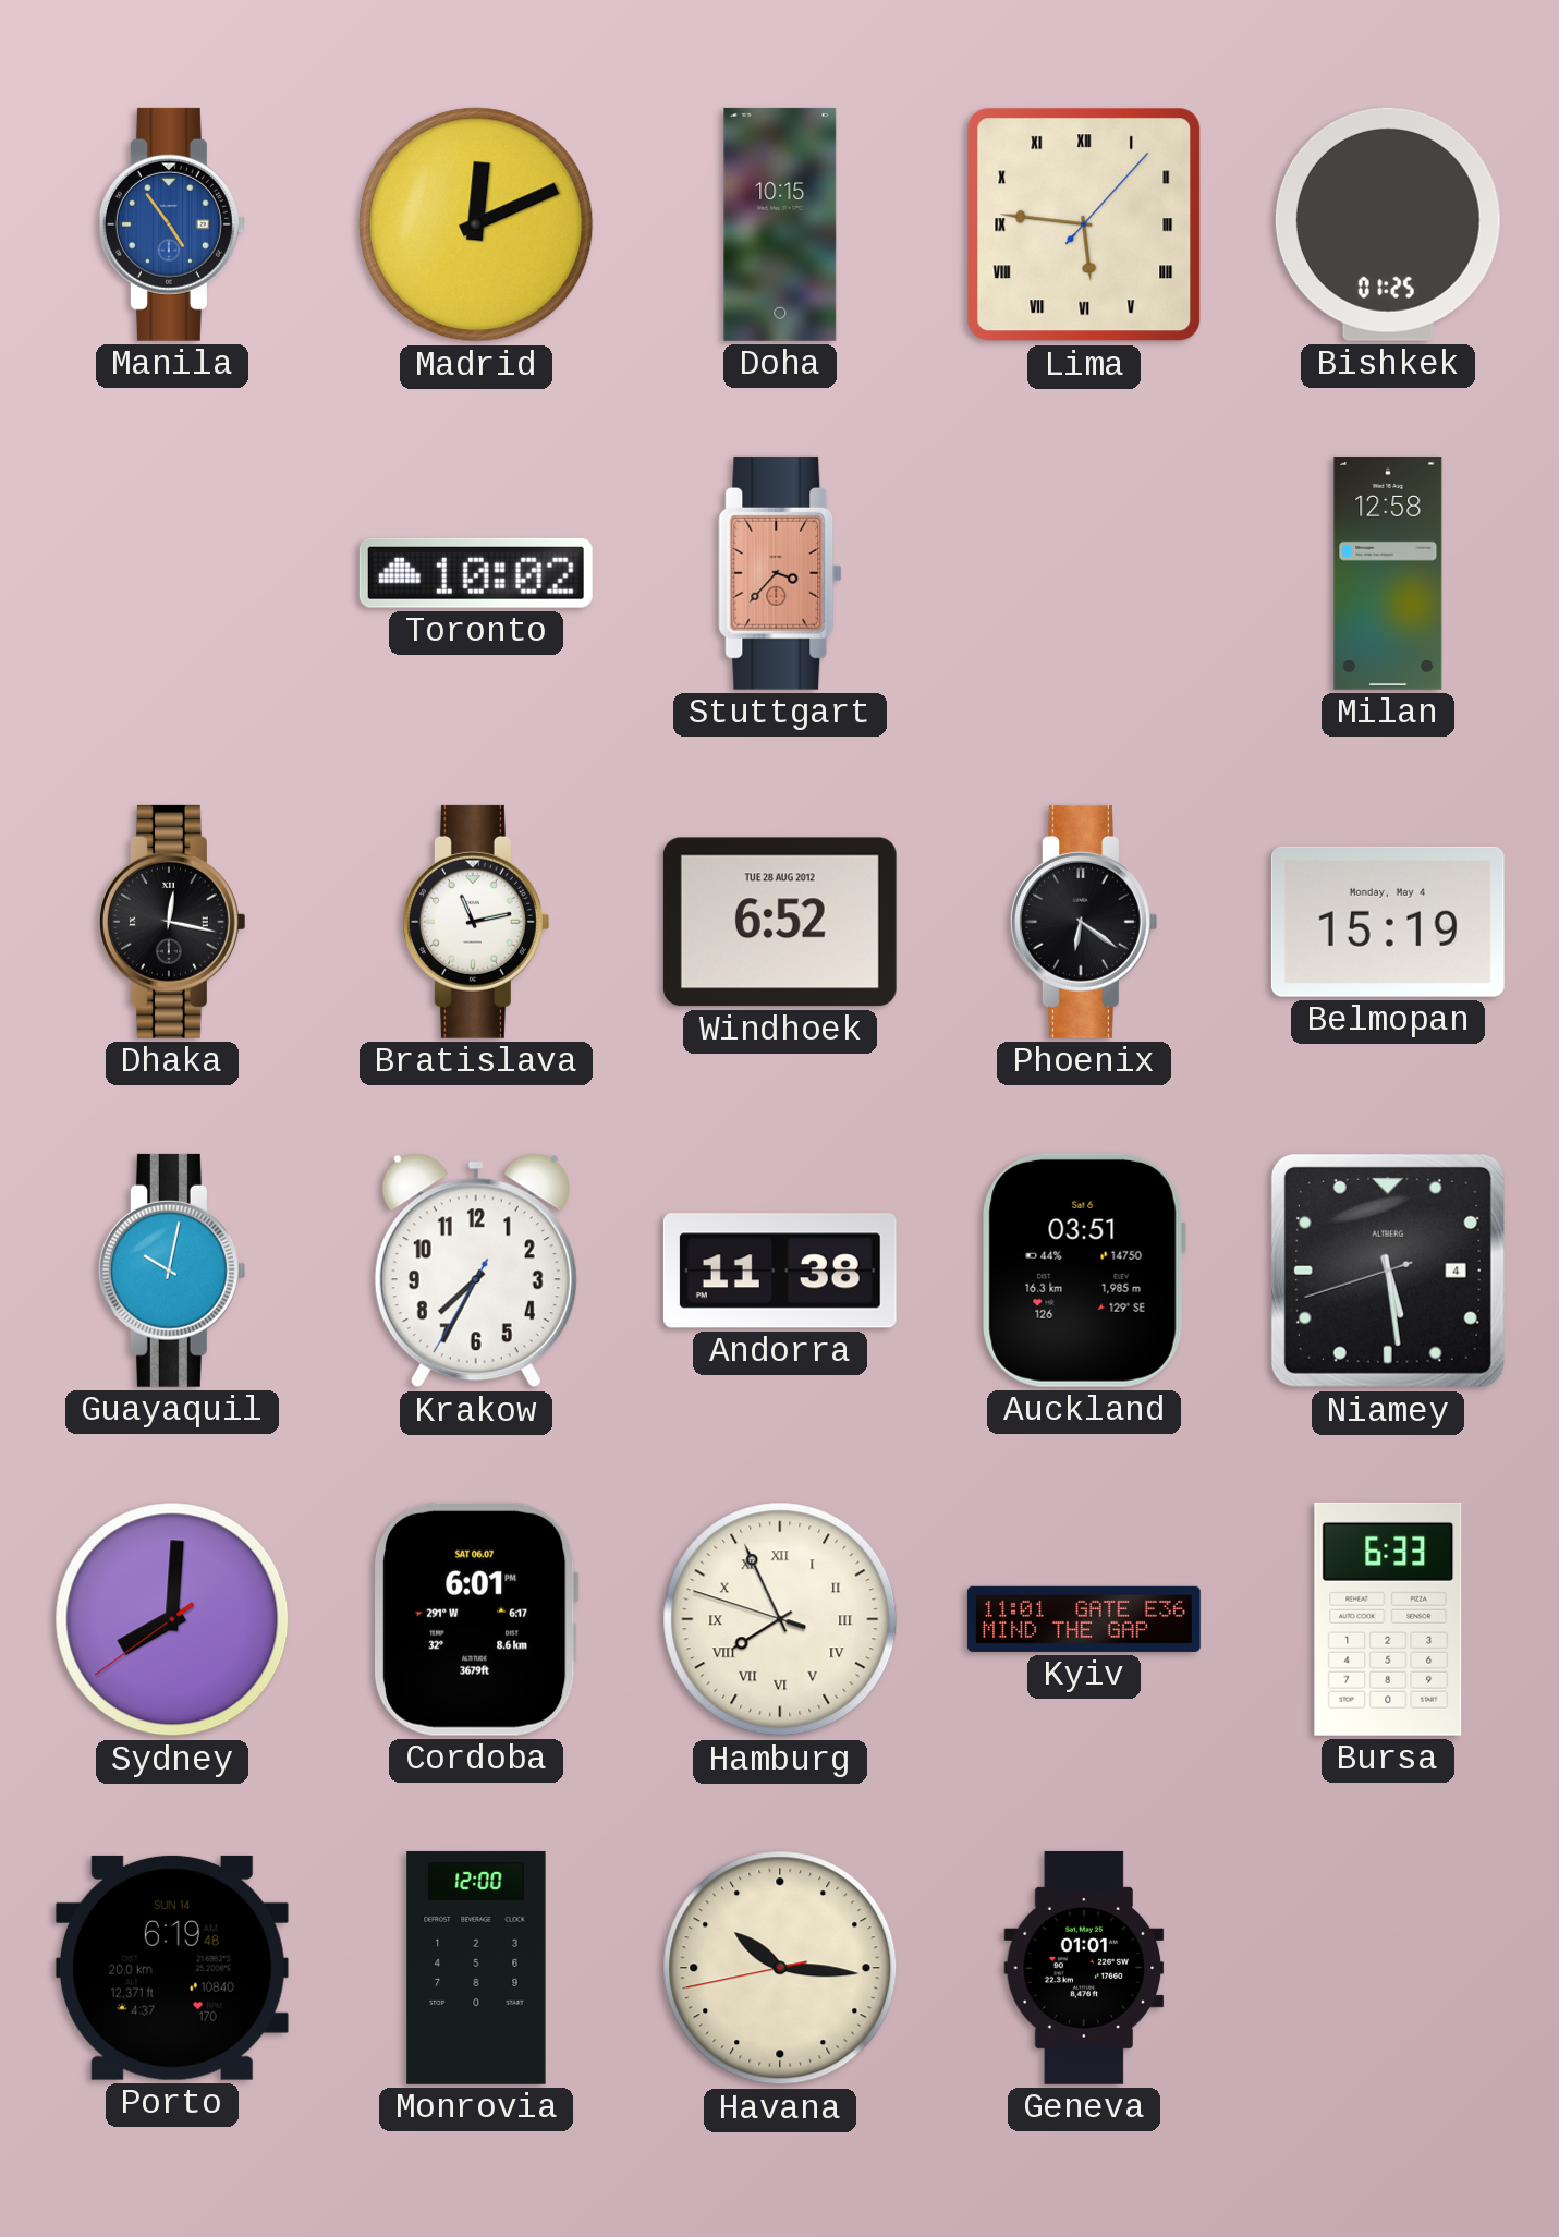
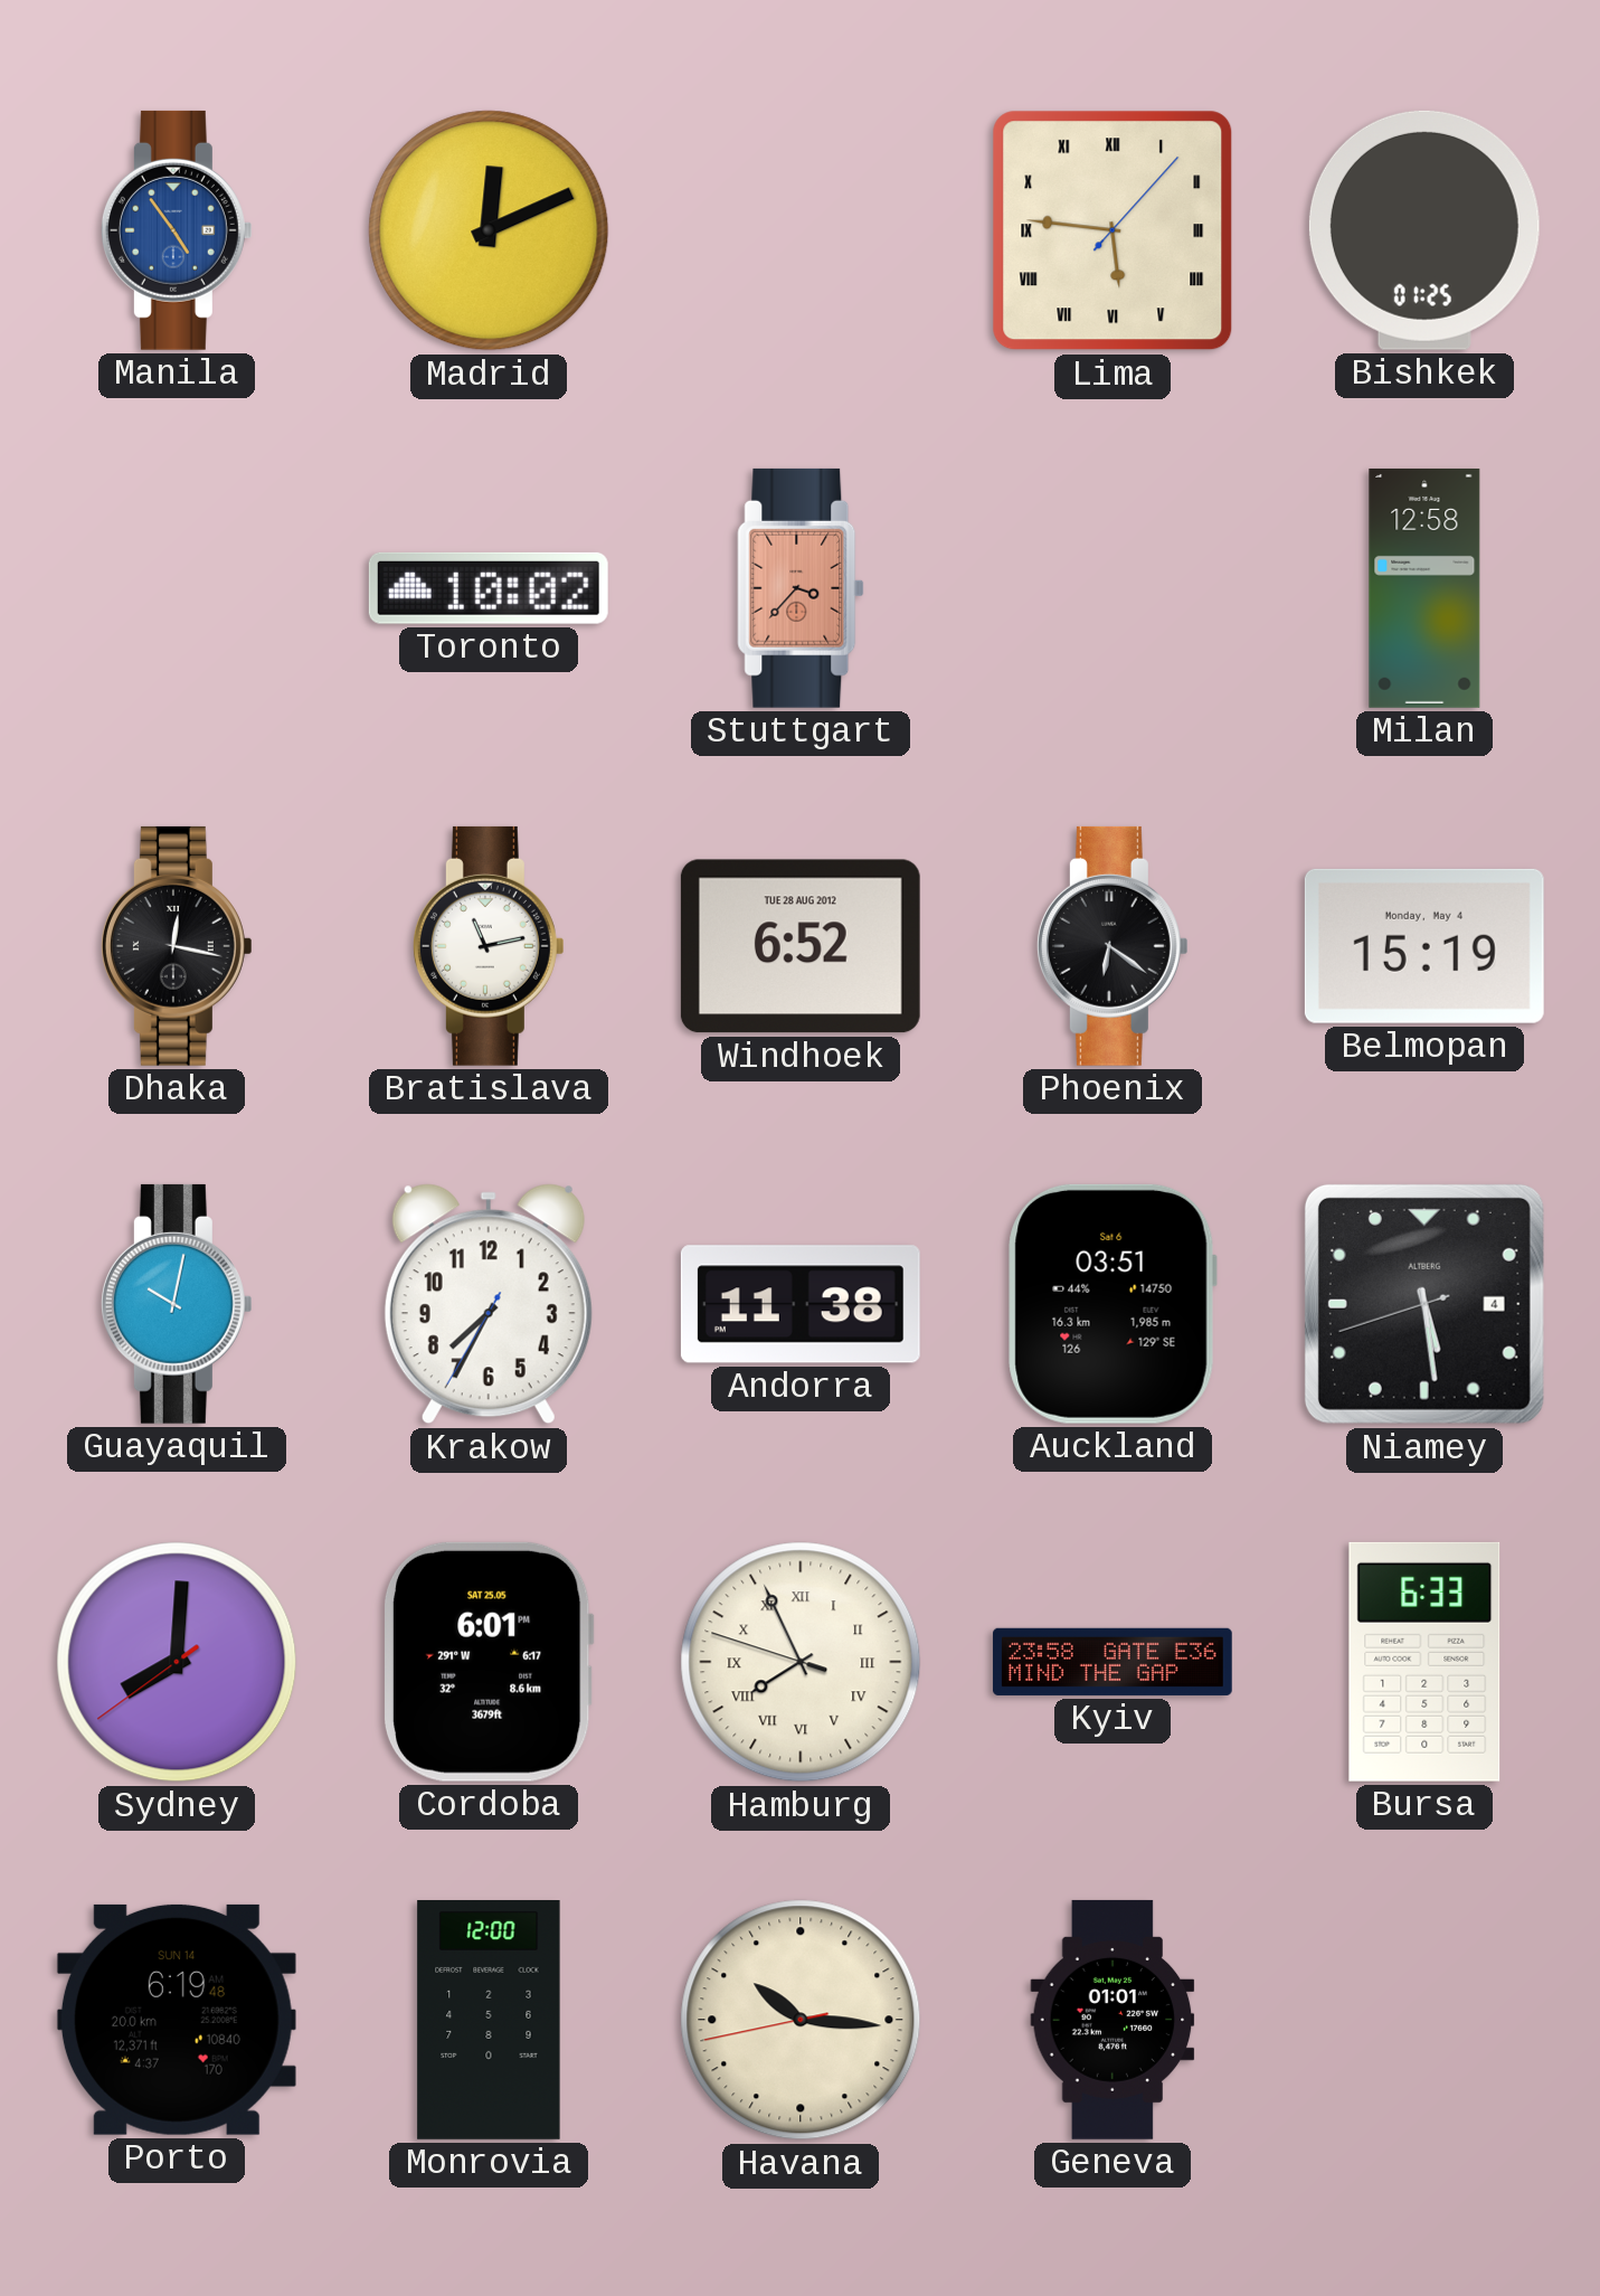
Doha: 10:15 -> none
Cordoba date: SAT 06.07 -> SAT 25.05
Kyiv: 11:01 -> 23:58
